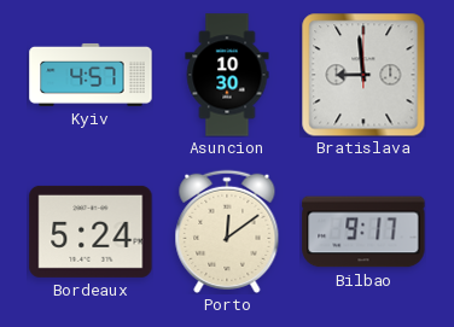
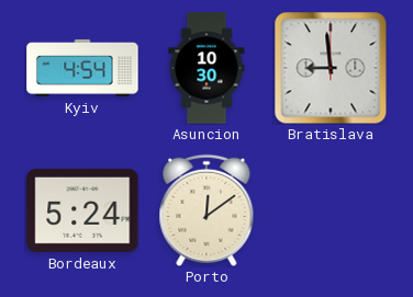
Kyiv: 4:57 -> 4:54
Bilbao: 9:17 -> none
